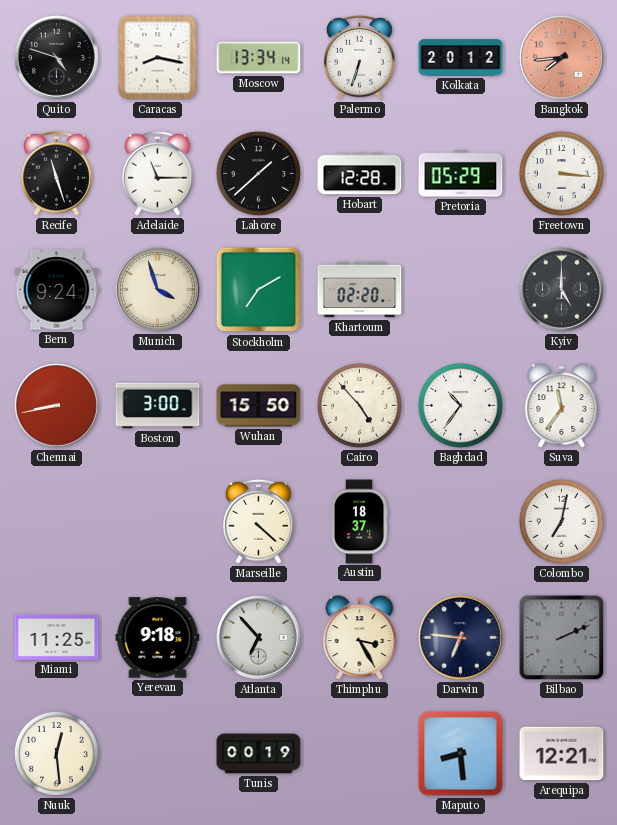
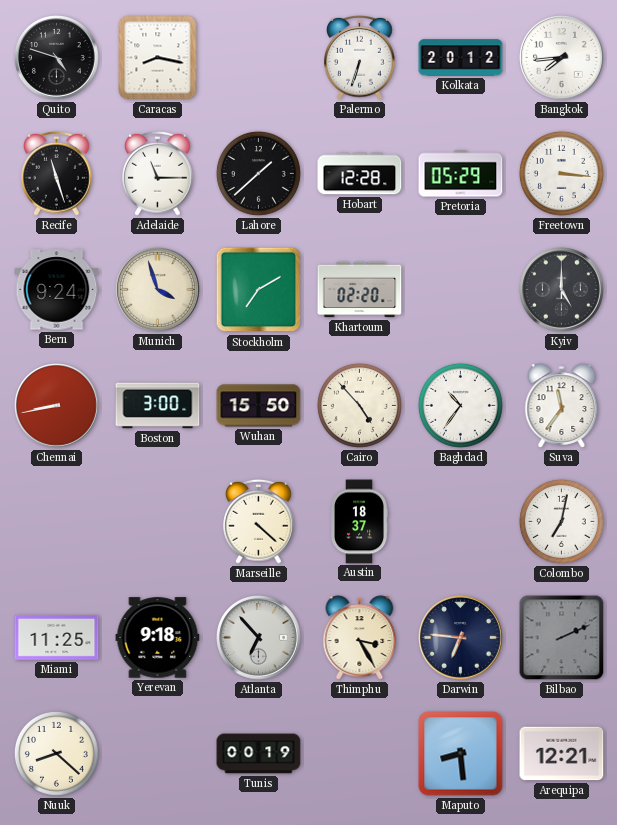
Moscow: 13:34 -> none
Bangkok dial: salmon -> white
Nuuk: 12:29 -> 8:22
